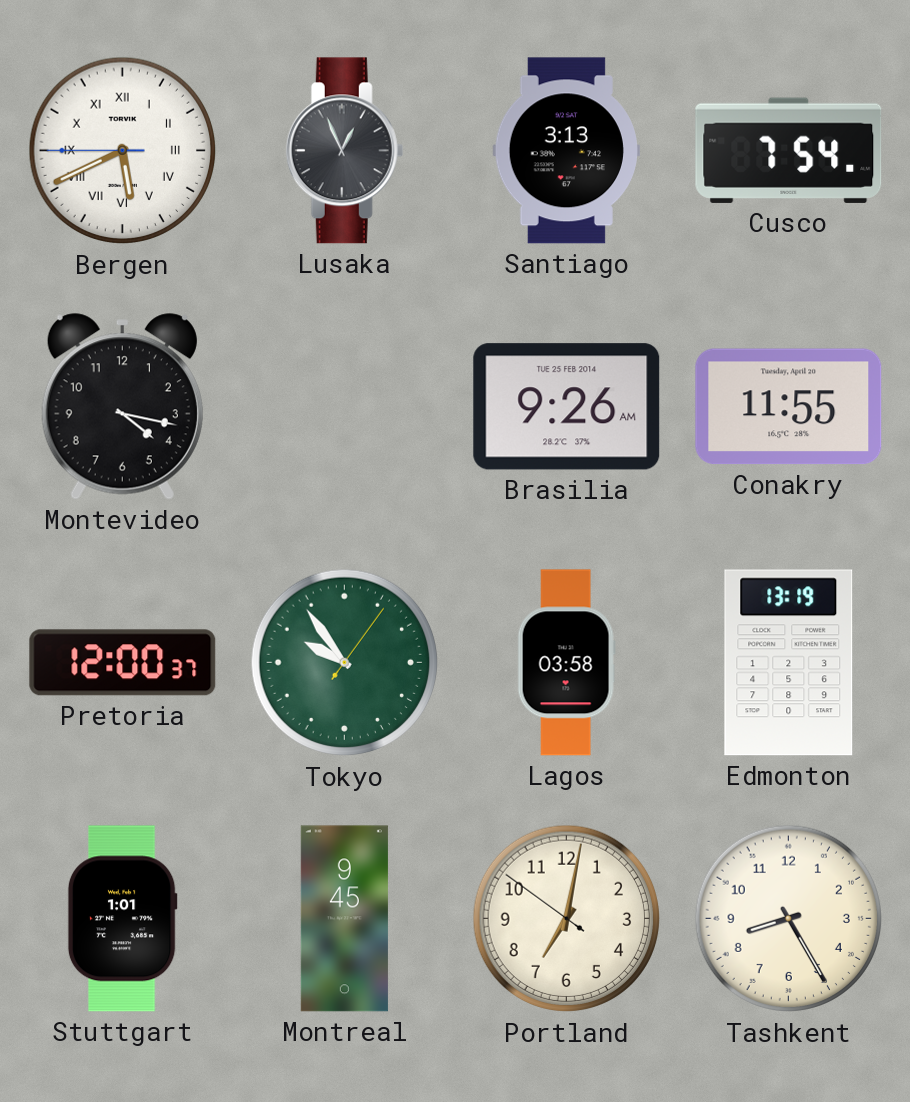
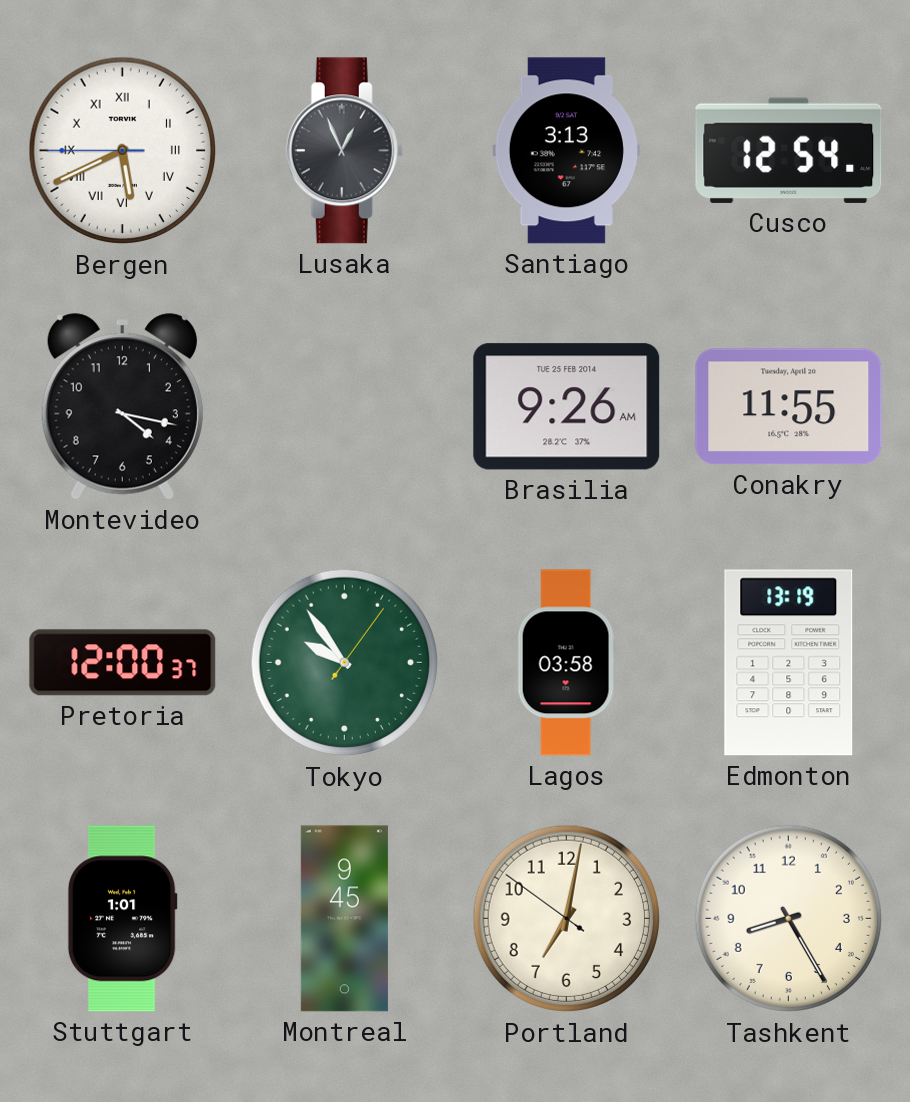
Cusco: 7:54 -> 12:54
